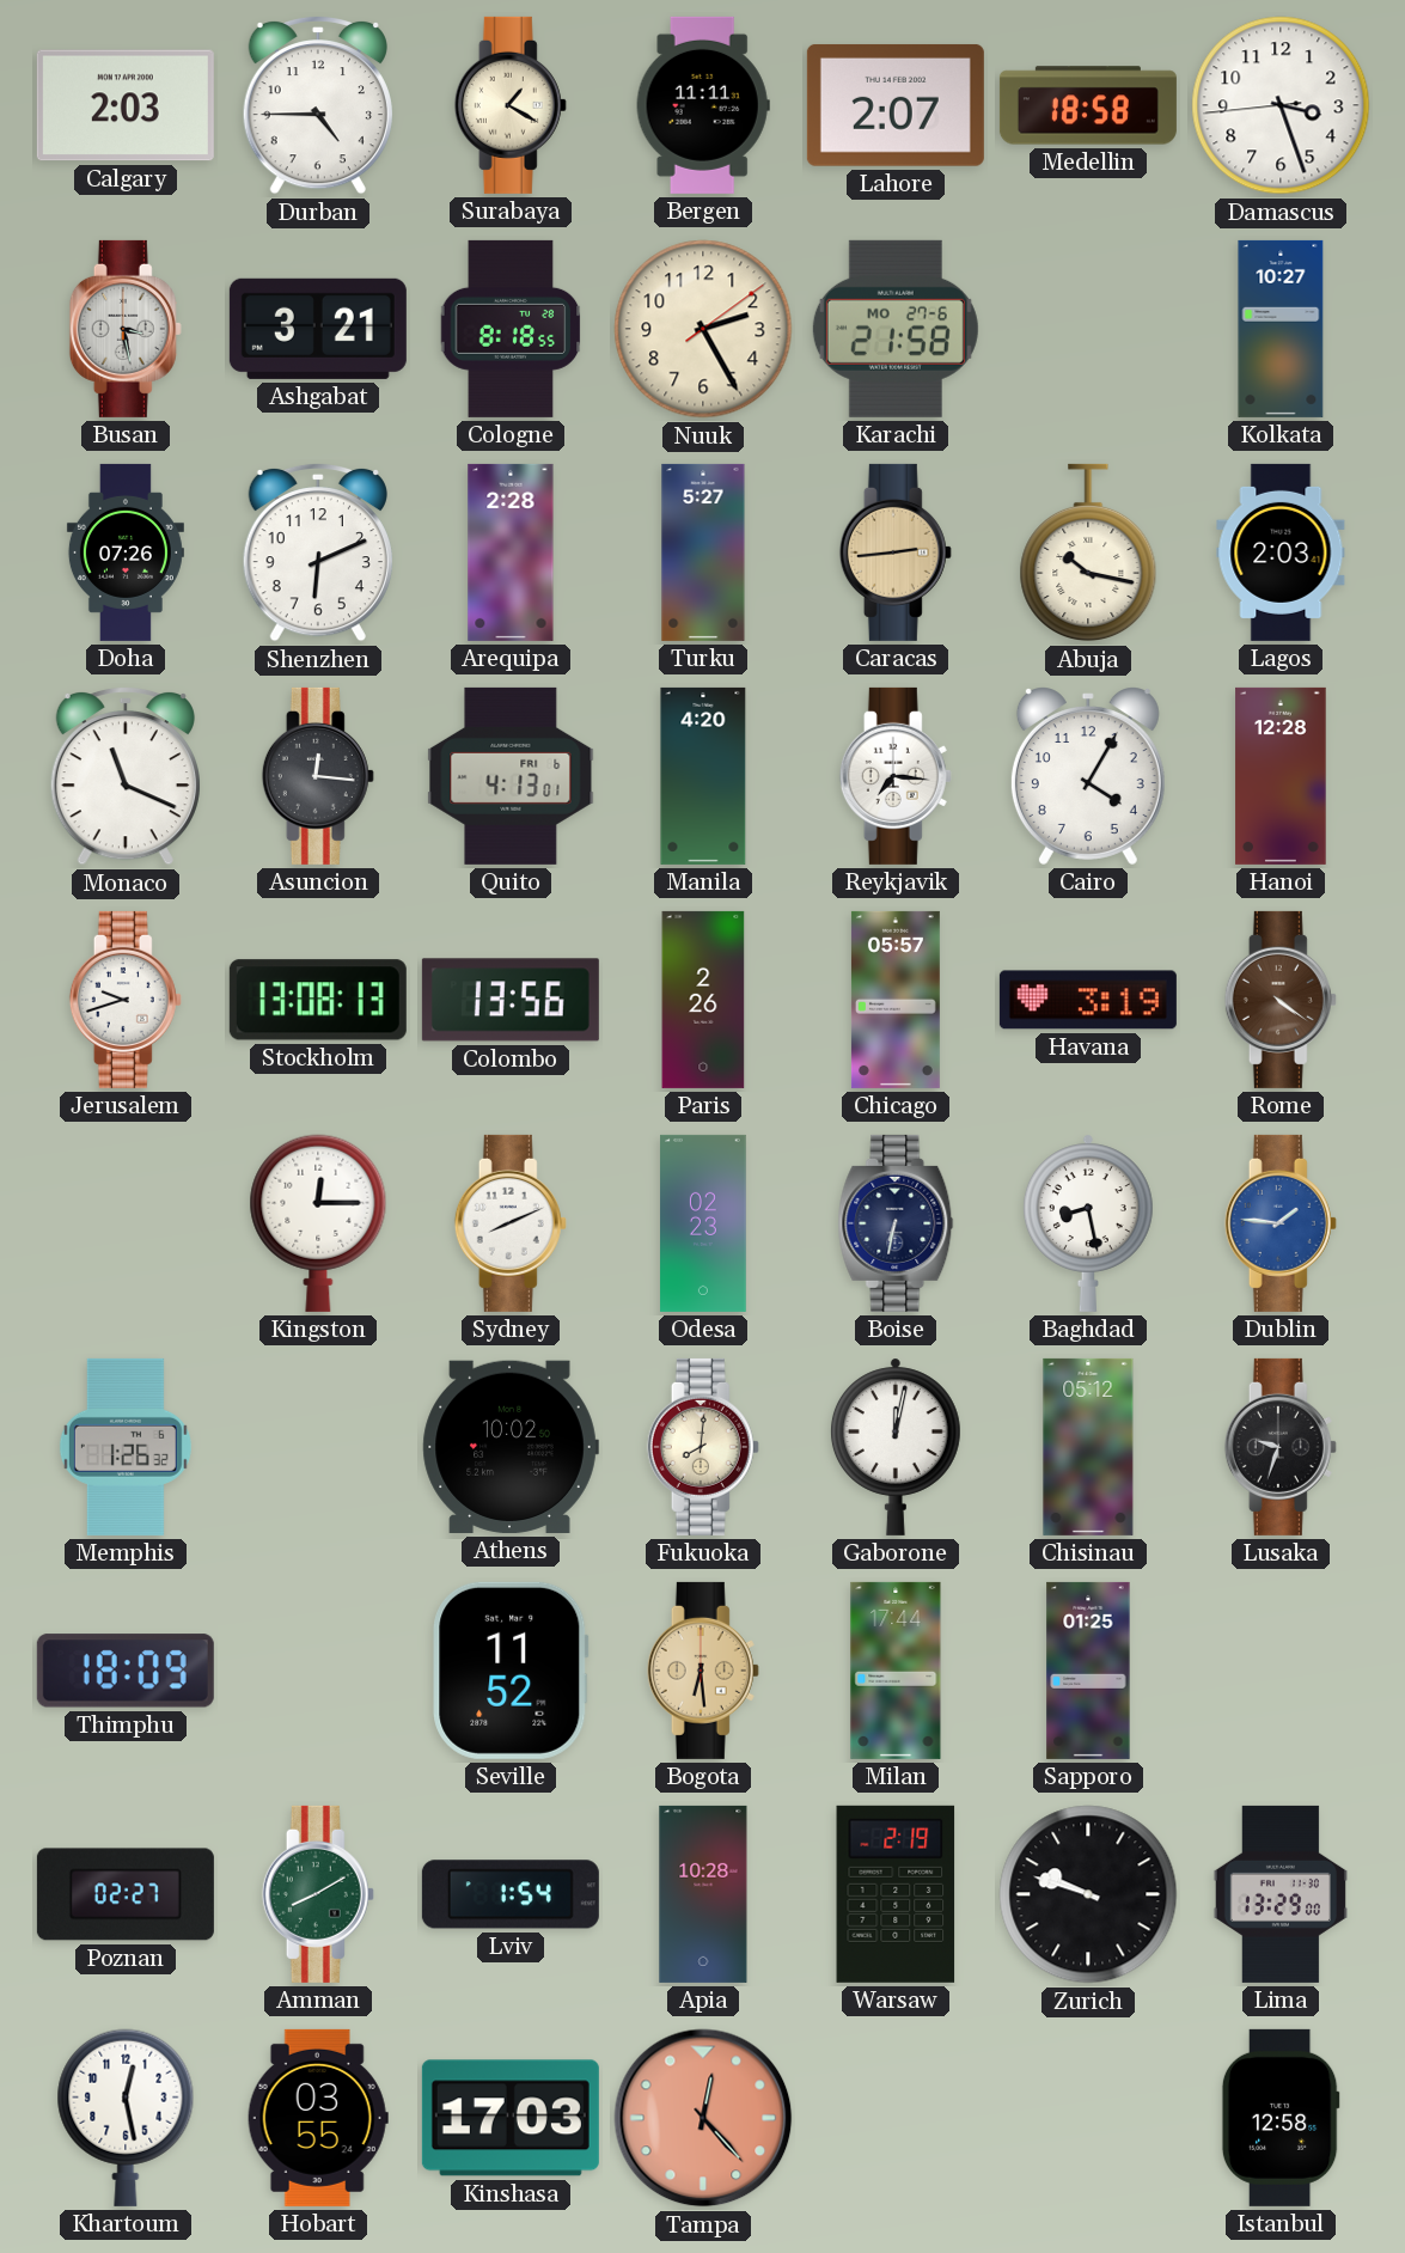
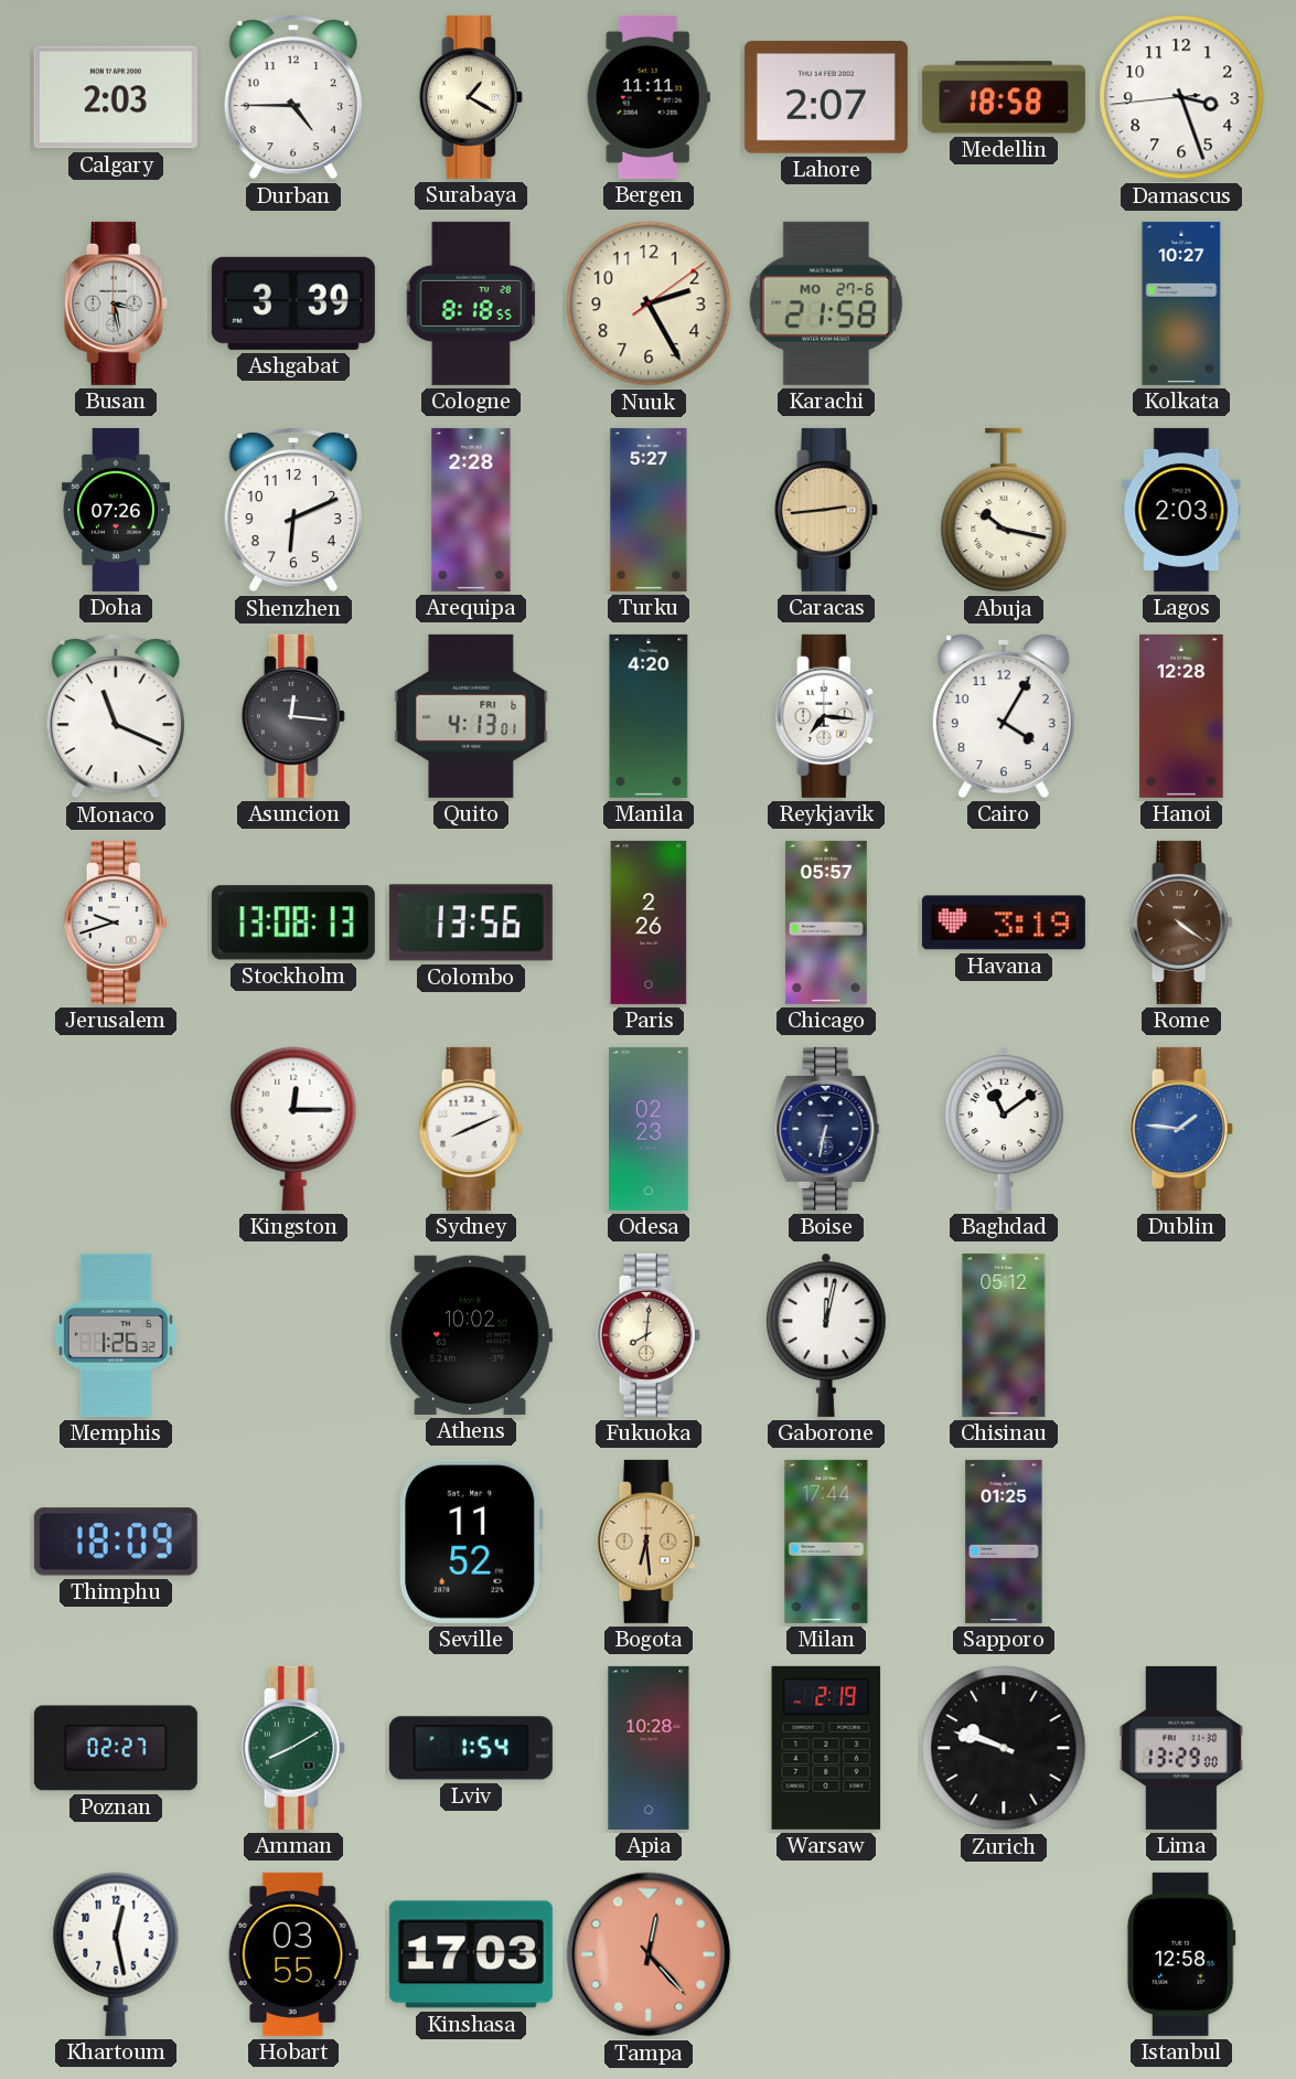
Ashgabat: 3:21 -> 3:39
Baghdad: 8:28 -> 11:09
Lusaka: 9:33 -> none
